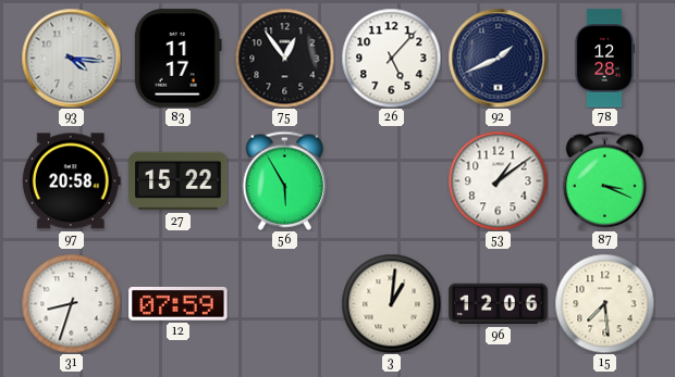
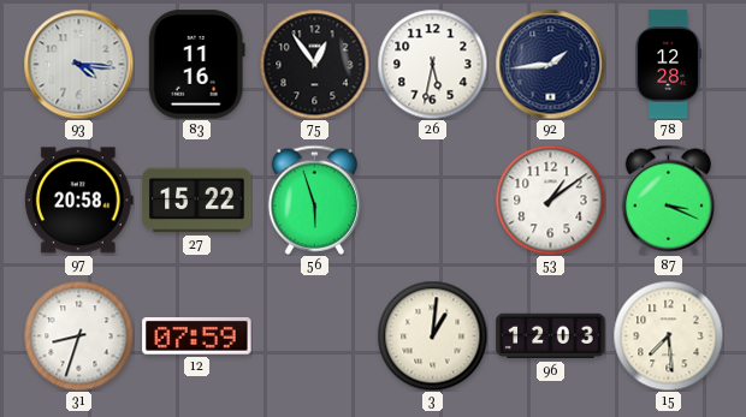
83: 11:17 -> 11:16
26: 5:07 -> 5:32
92: 1:41 -> 1:44
56: 5:55 -> 5:57
96: 12:06 -> 12:03
